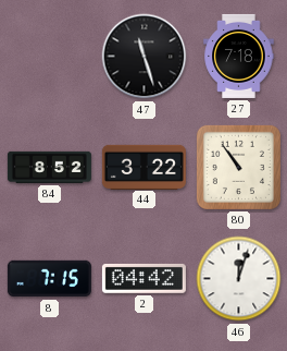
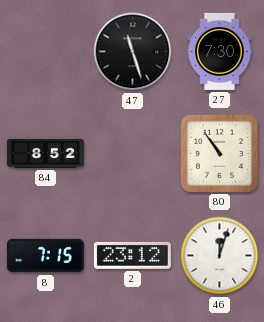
27: 7:18 -> 7:30
44: 3:22 -> none
2: 04:42 -> 23:12
